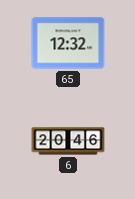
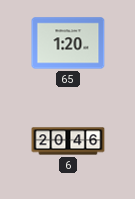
65: 12:32 -> 1:20
